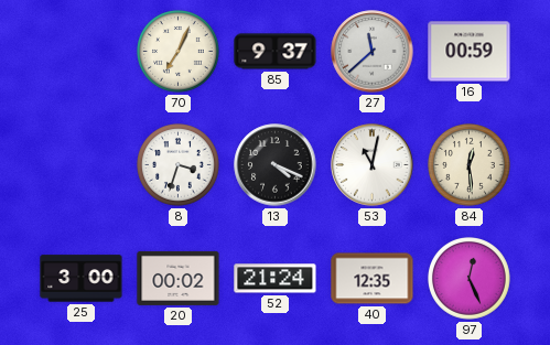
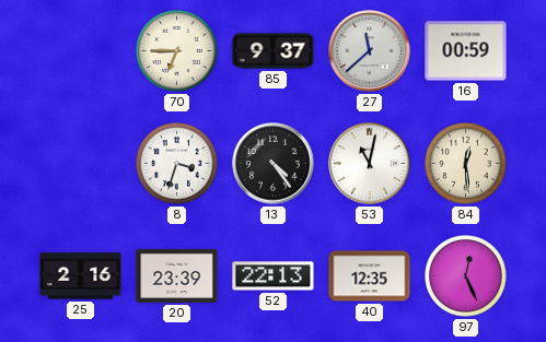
70: 7:04 -> 6:45
13: 4:19 -> 4:24
25: 3:00 -> 2:16
20: 00:02 -> 23:39
52: 21:24 -> 22:13
